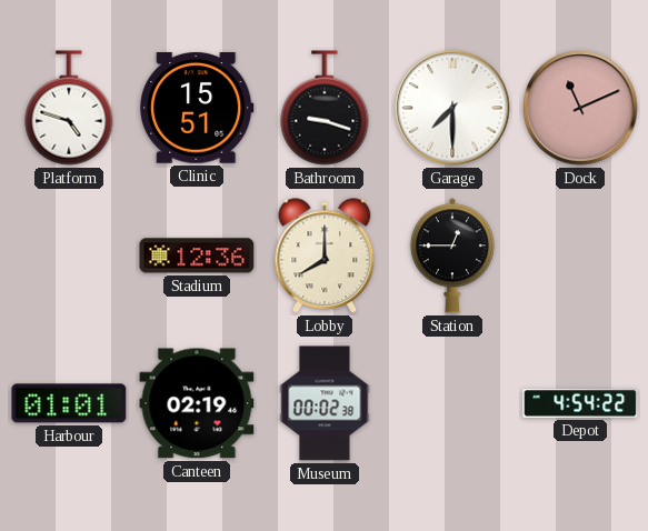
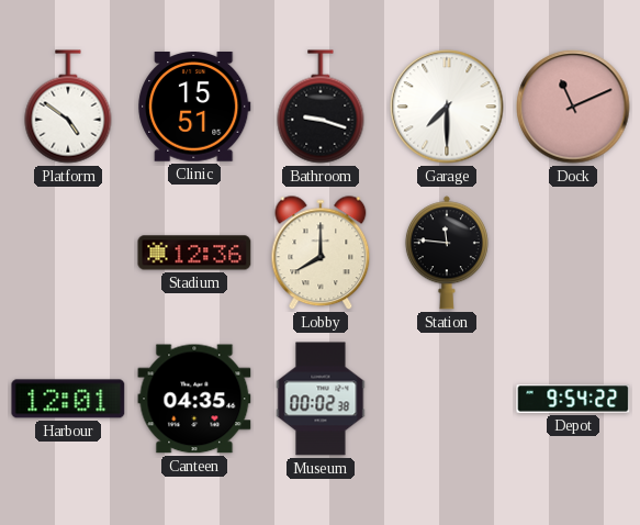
Platform: 4:48 -> 4:51
Station: 12:45 -> 11:46
Harbour: 01:01 -> 12:01
Canteen: 02:19 -> 04:35
Depot: 4:54 -> 9:54
